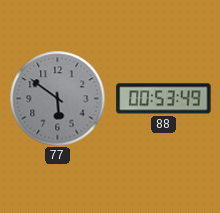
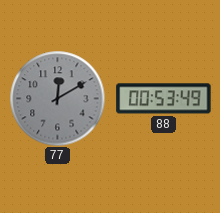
77: 5:51 -> 12:10
